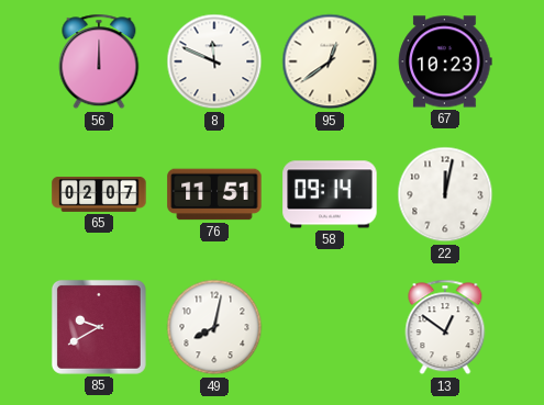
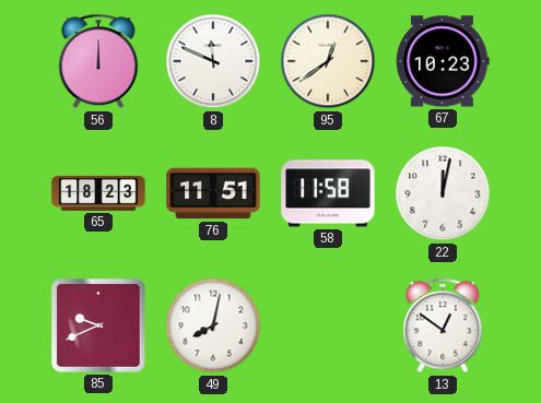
65: 02:07 -> 18:23
58: 09:14 -> 11:58
85: 9:40 -> 9:41
